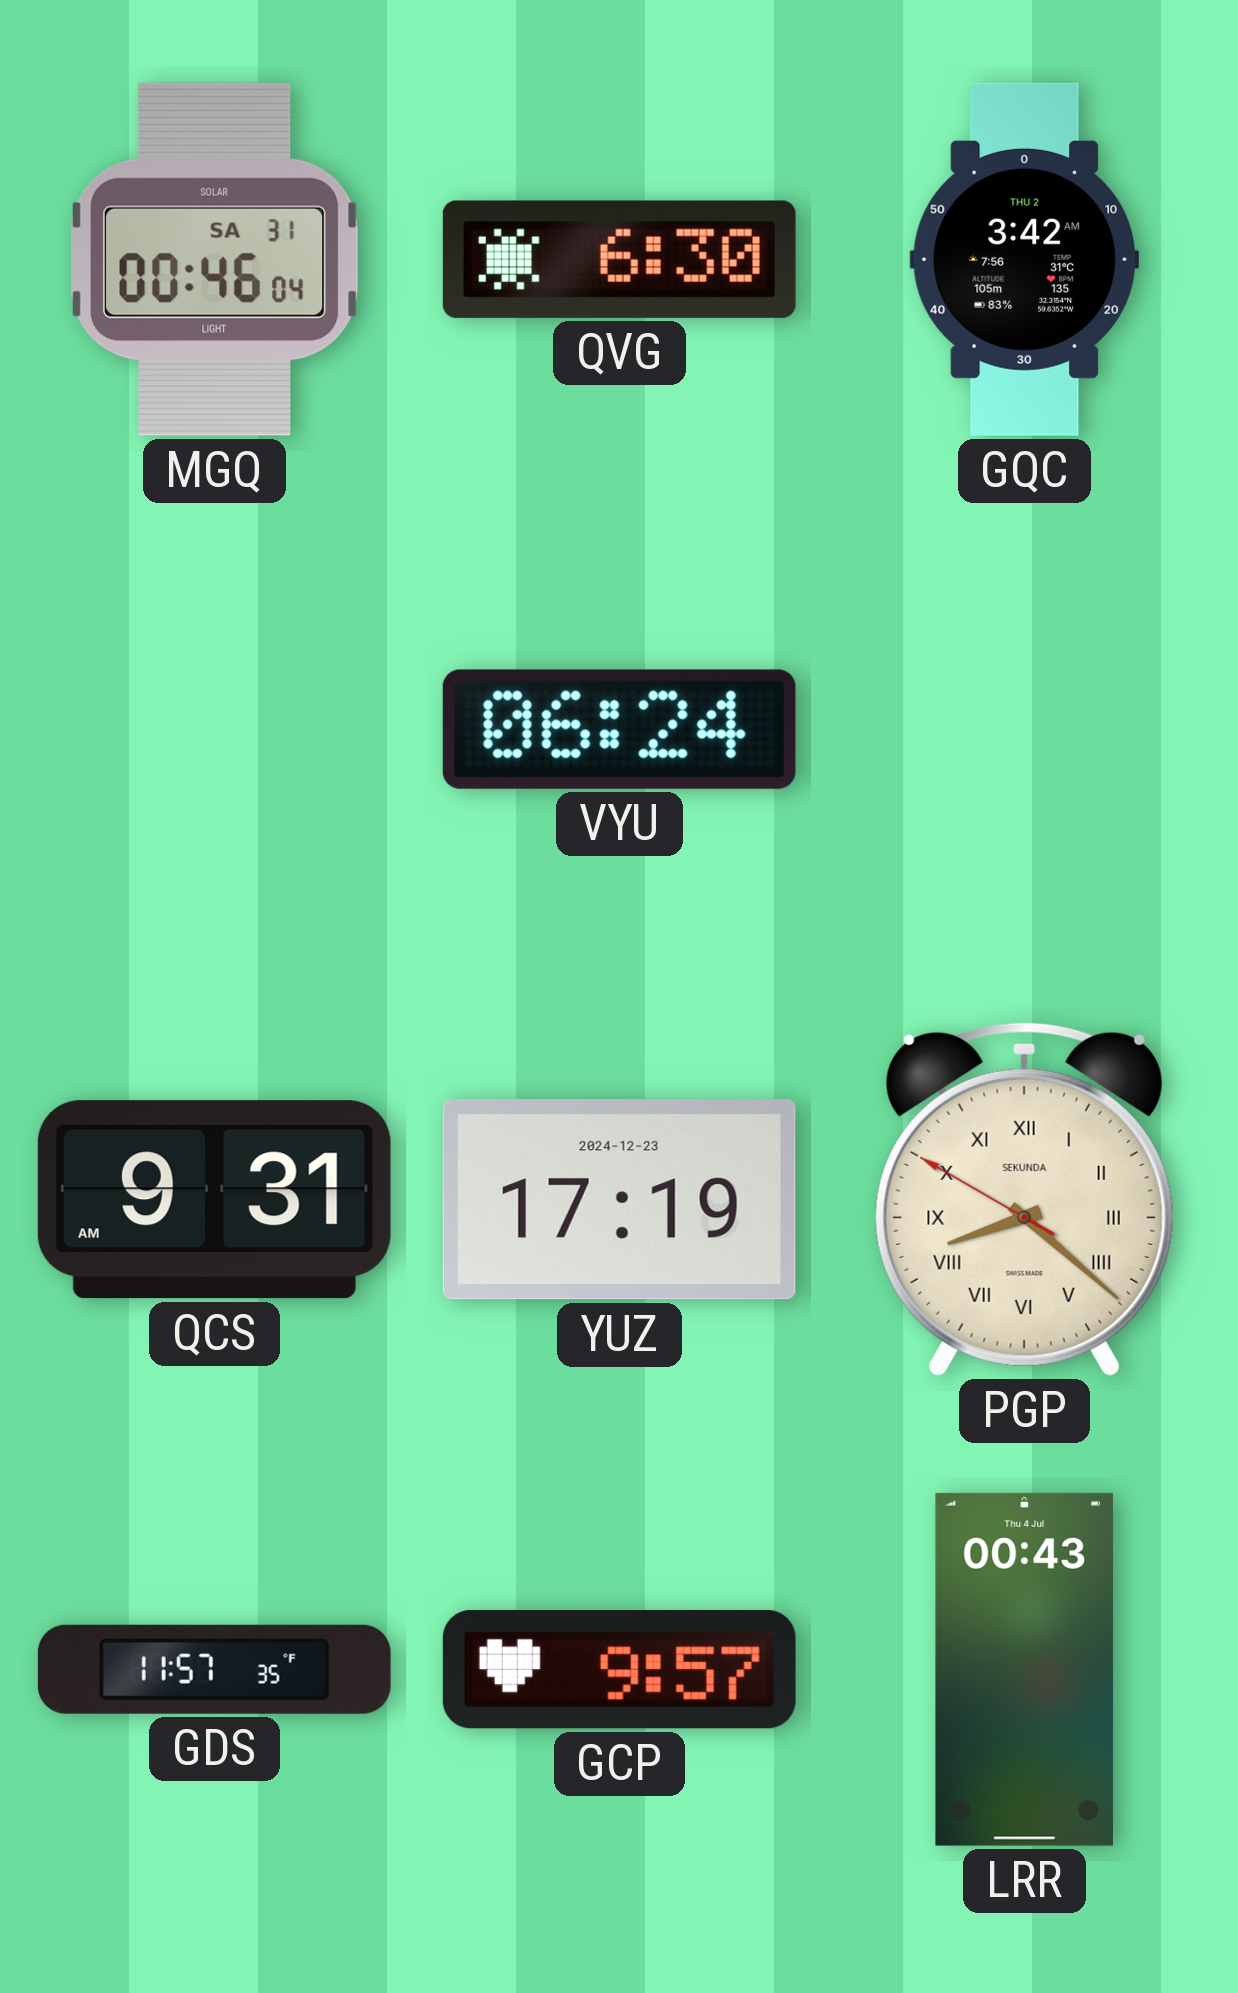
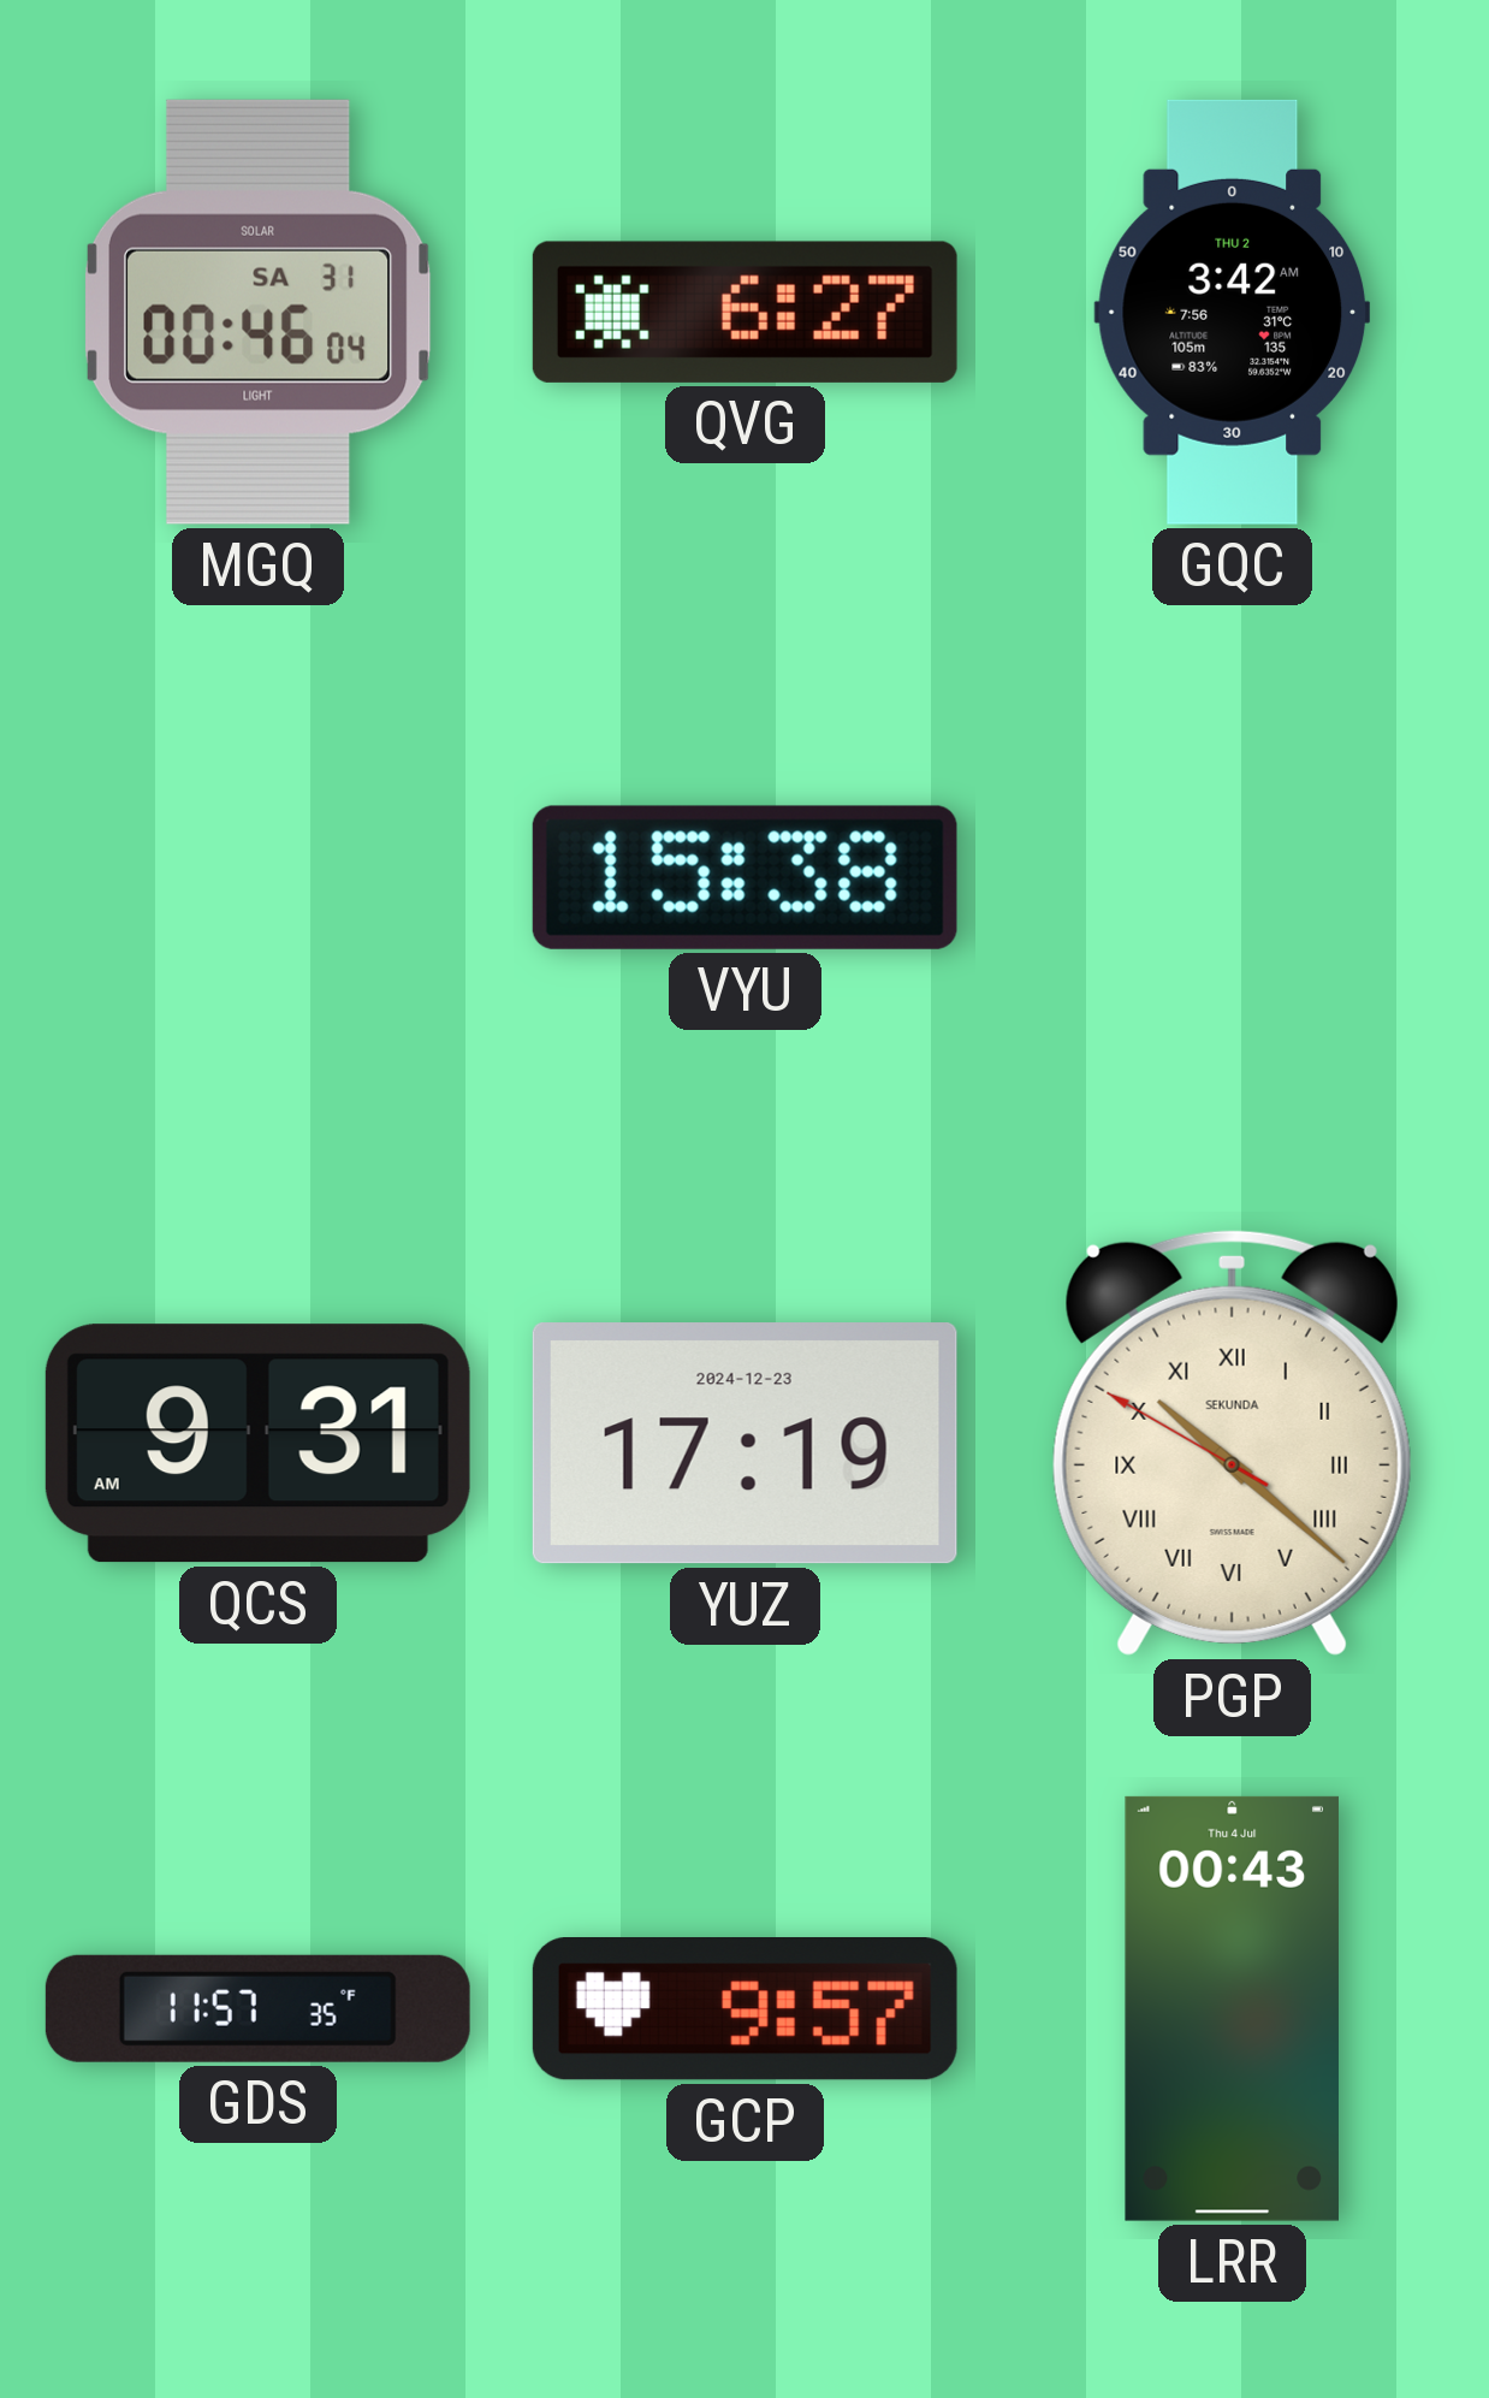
QVG: 6:30 -> 6:27
VYU: 06:24 -> 15:38
PGP: 8:21 -> 10:21
